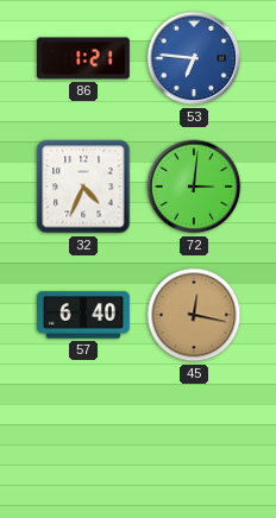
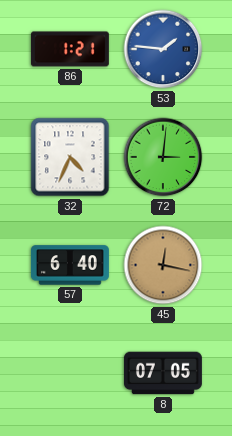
53: 6:46 -> 1:46
8: none -> 07:05
